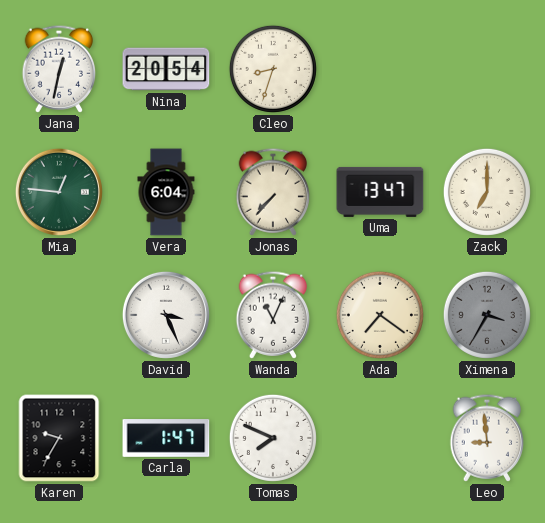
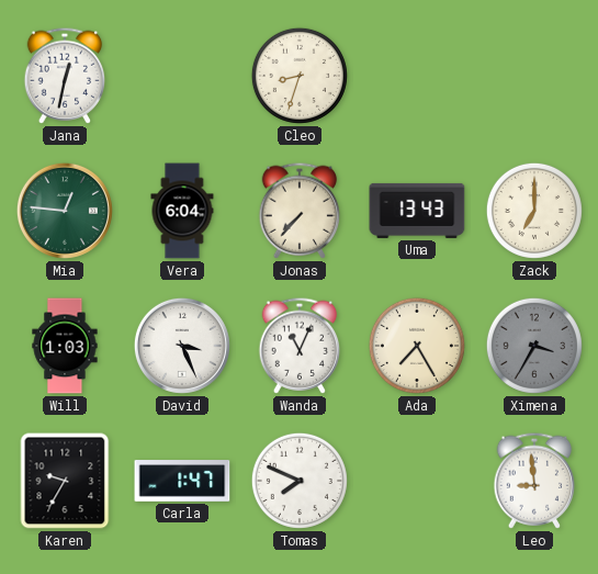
Nina: 20:54 -> none
Uma: 13:47 -> 13:43
Will: none -> 1:03
Ada: 7:21 -> 7:25
